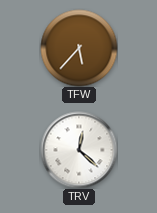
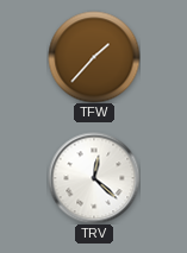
TFW: 5:37 -> 1:37
